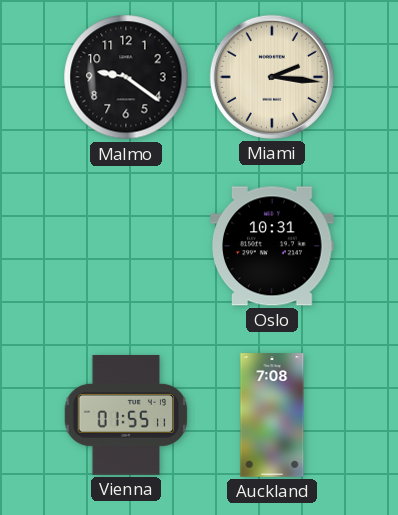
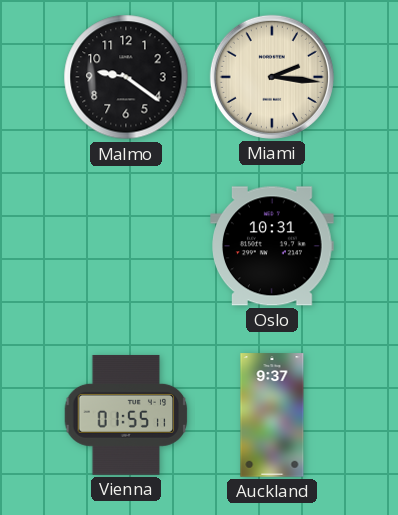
Auckland: 7:08 -> 9:37
